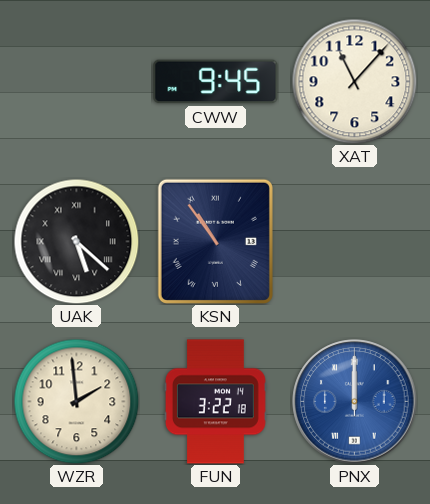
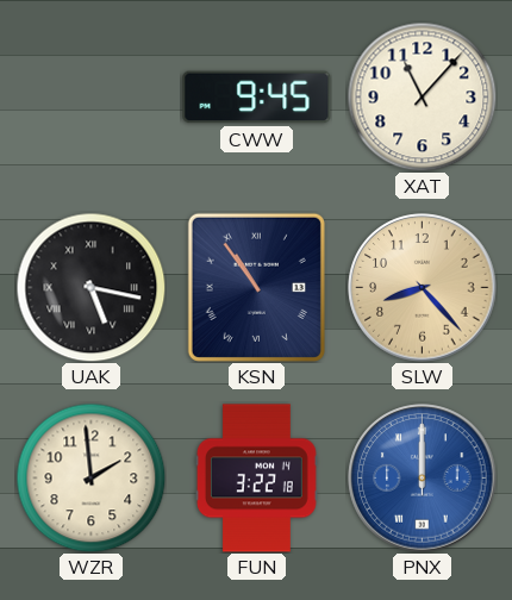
UAK: 5:22 -> 5:17
SLW: none -> 8:23
